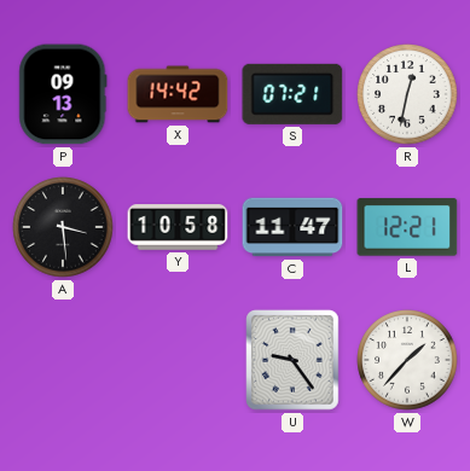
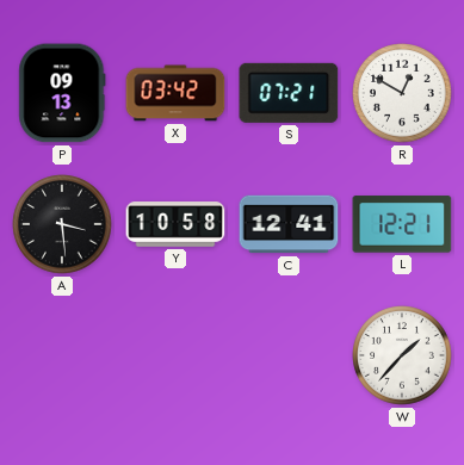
X: 14:42 -> 03:42
R: 12:32 -> 12:50
C: 11:47 -> 12:41
U: 9:24 -> none
